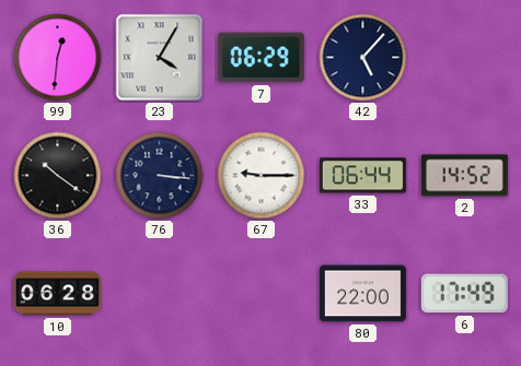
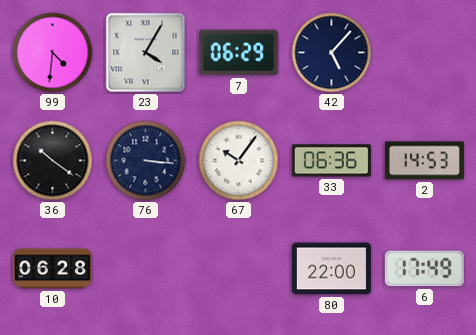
99: 12:31 -> 4:31
67: 9:15 -> 10:06
33: 06:44 -> 06:36
2: 14:52 -> 14:53
